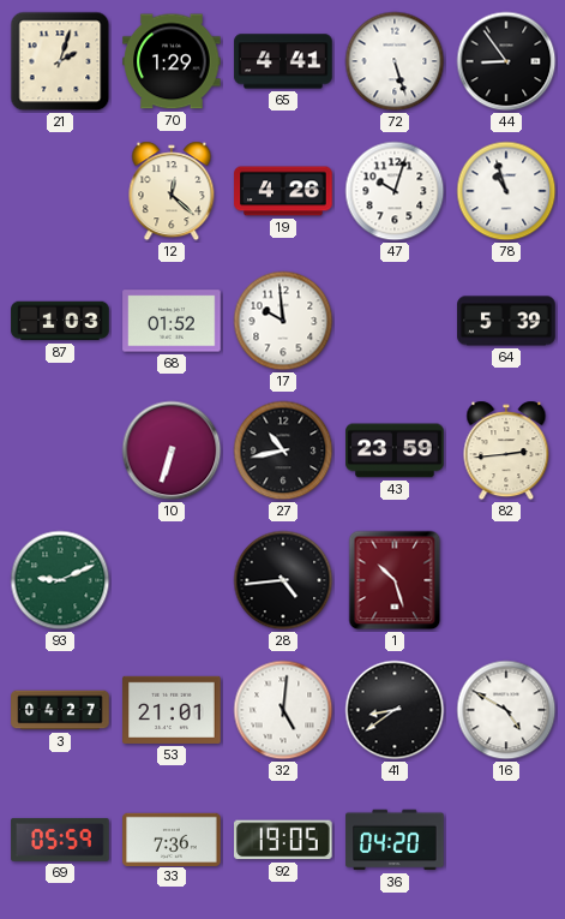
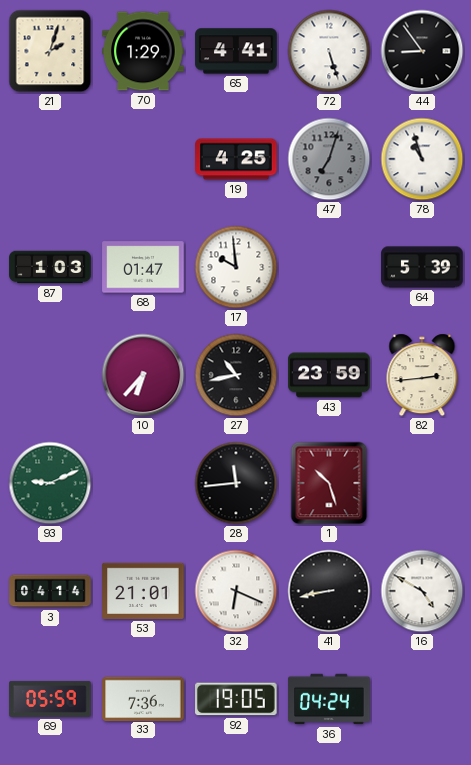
12: 12:22 -> none
19: 4:26 -> 4:25
47: 10:03 -> 7:03
47 dial: white -> grey
68: 01:52 -> 01:47
10: 6:33 -> 6:37
28: 4:44 -> 11:44
3: 04:27 -> 04:14
32: 5:01 -> 6:19
41: 8:39 -> 8:43
36: 04:20 -> 04:24
